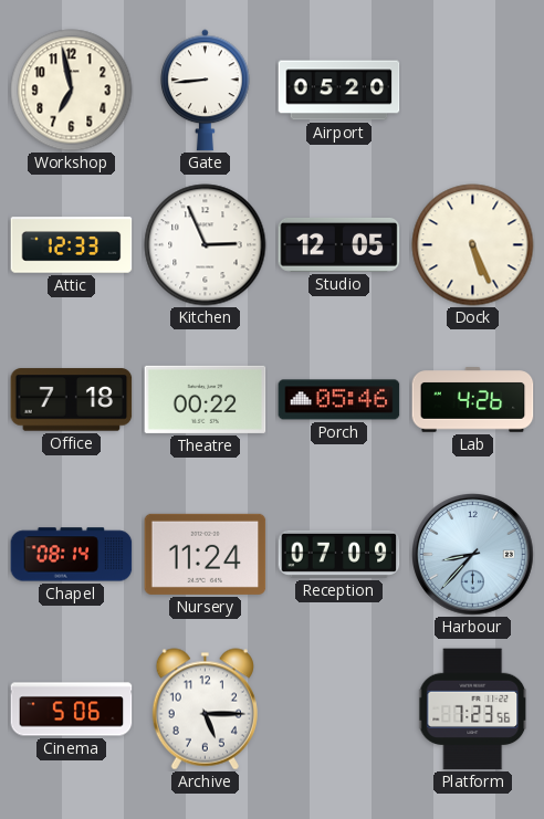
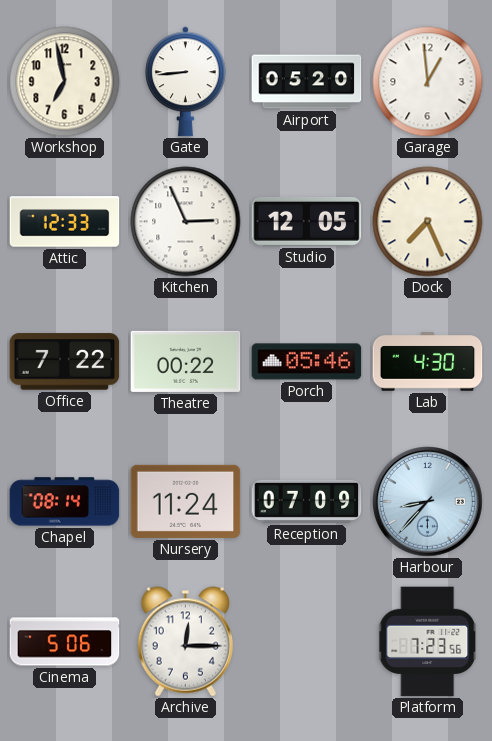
Garage: none -> 12:59
Dock: 5:26 -> 7:26
Office: 7:18 -> 7:22
Lab: 4:26 -> 4:30
Archive: 5:15 -> 12:15
